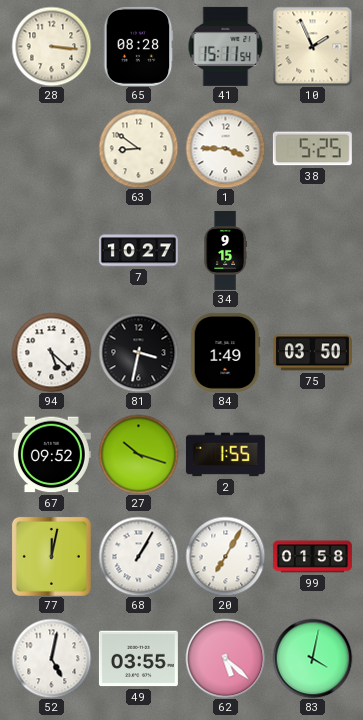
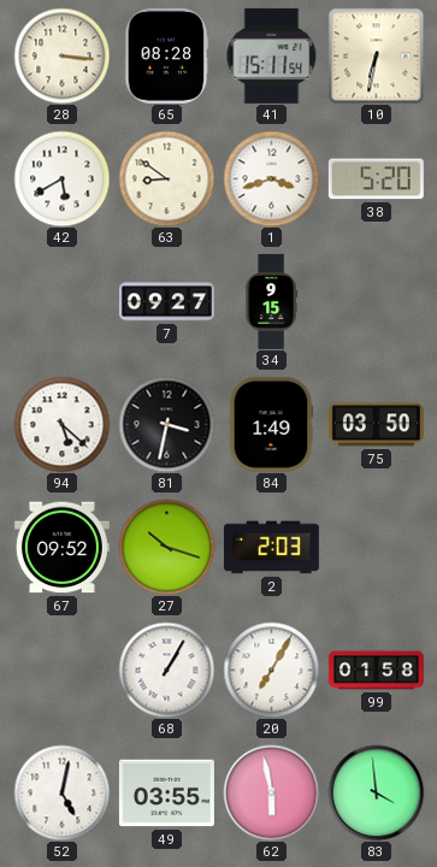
10: 1:56 -> 6:32
42: none -> 5:40
1: 3:45 -> 3:42
38: 5:25 -> 5:20
7: 10:27 -> 09:27
2: 1:55 -> 2:03
77: 12:02 -> none
62: 5:22 -> 5:58
83: 4:02 -> 3:59
